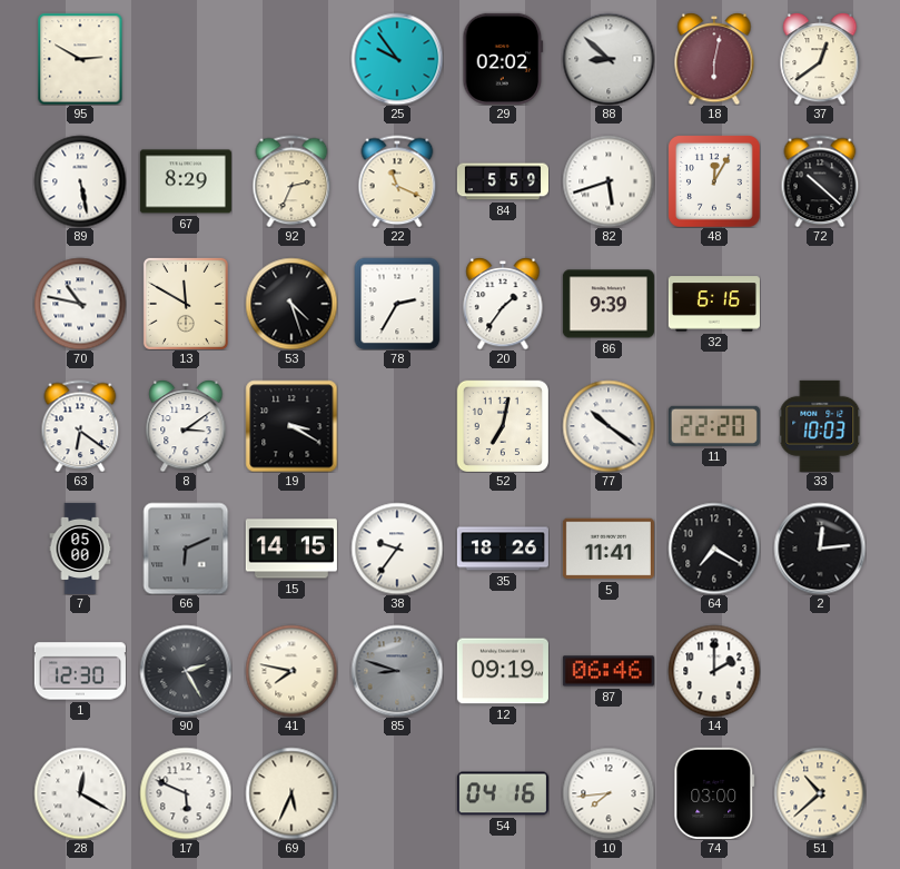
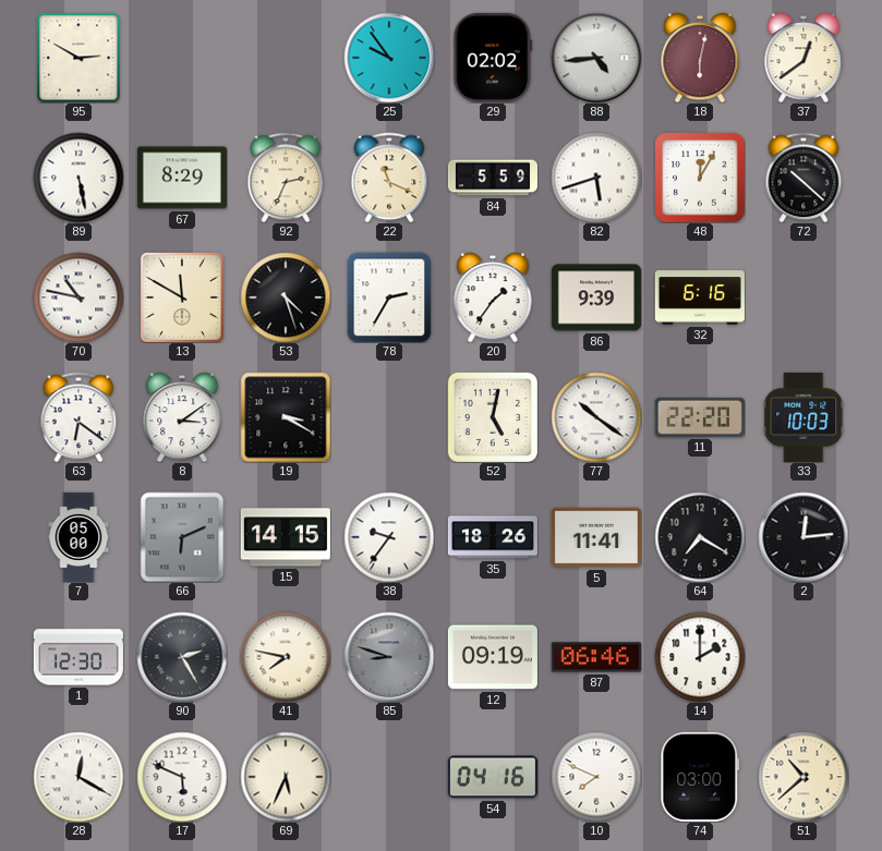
88: 8:52 -> 4:44
52: 7:02 -> 5:02
10: 7:44 -> 7:49
